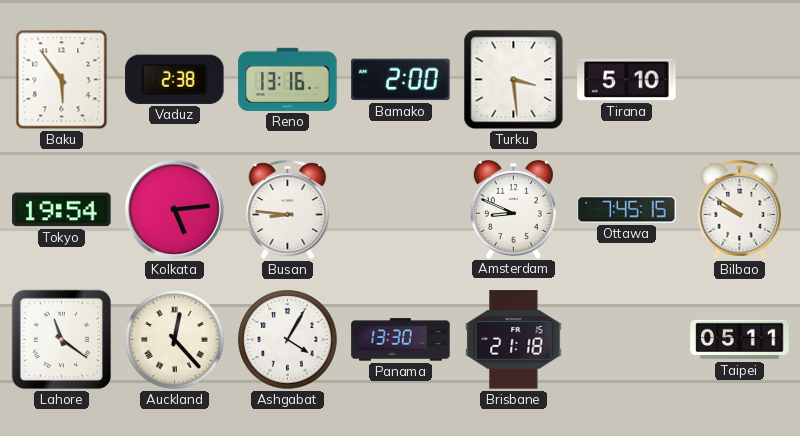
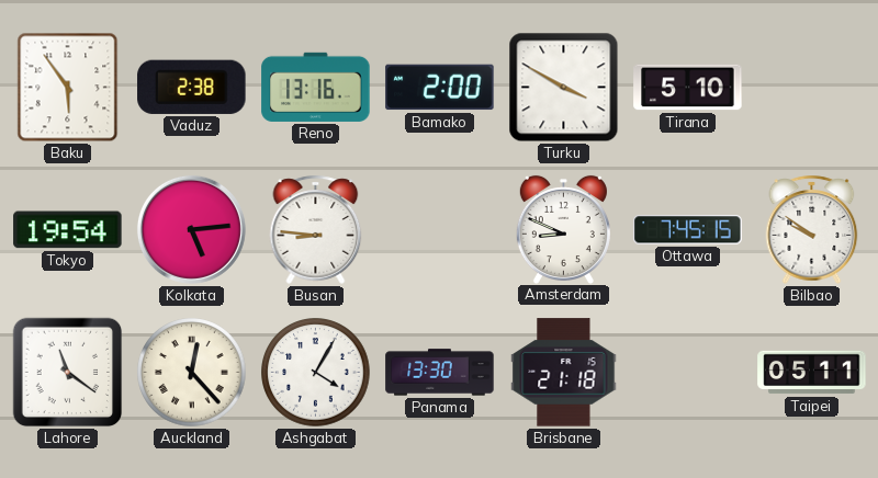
Turku: 3:29 -> 3:50
